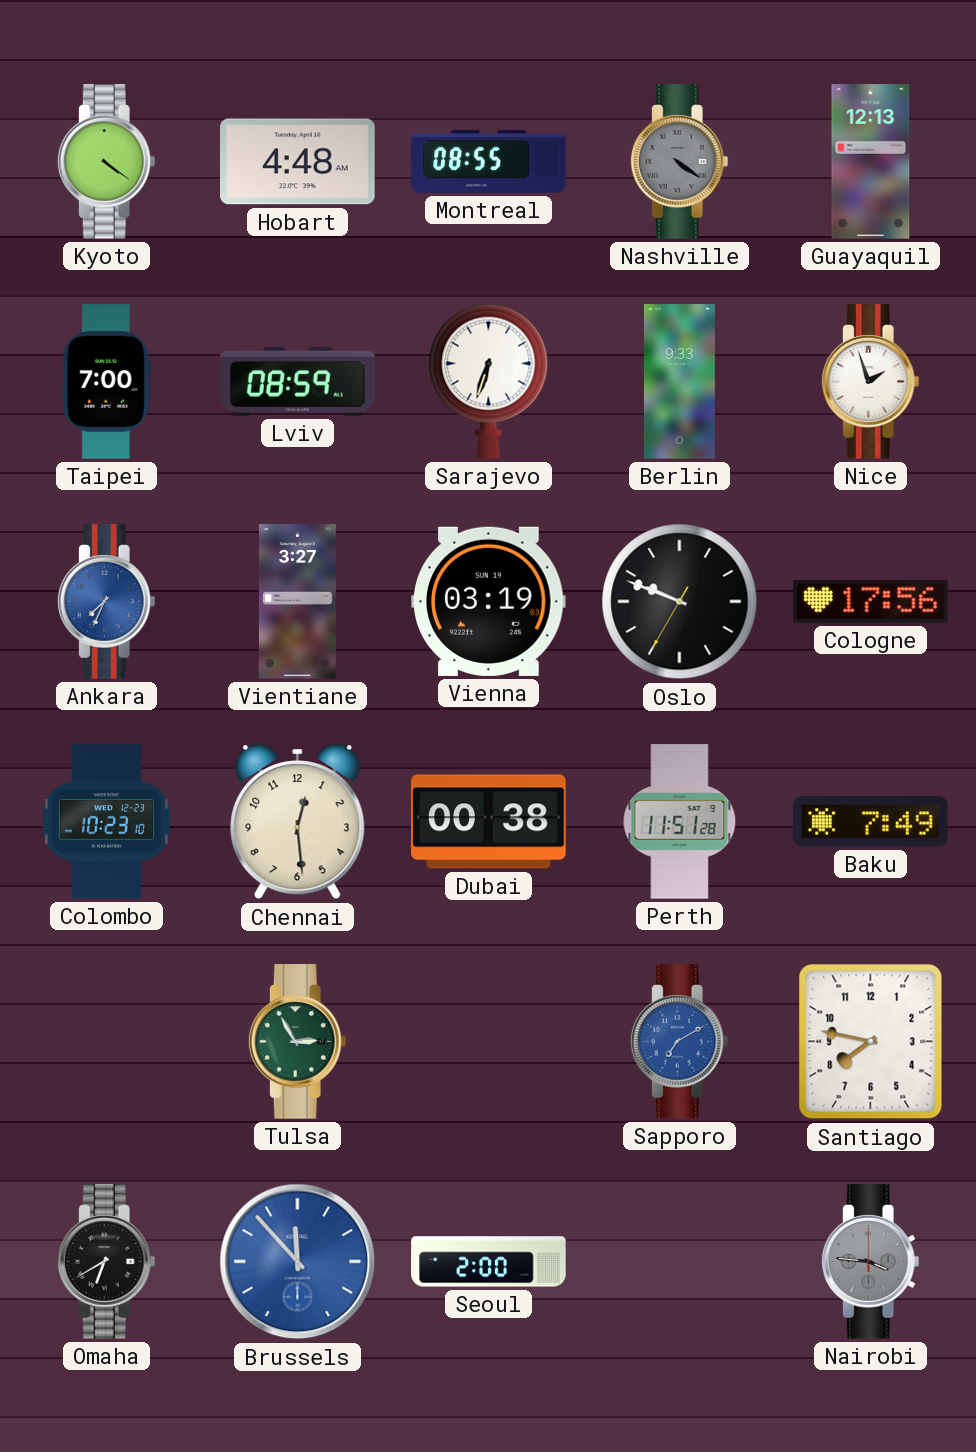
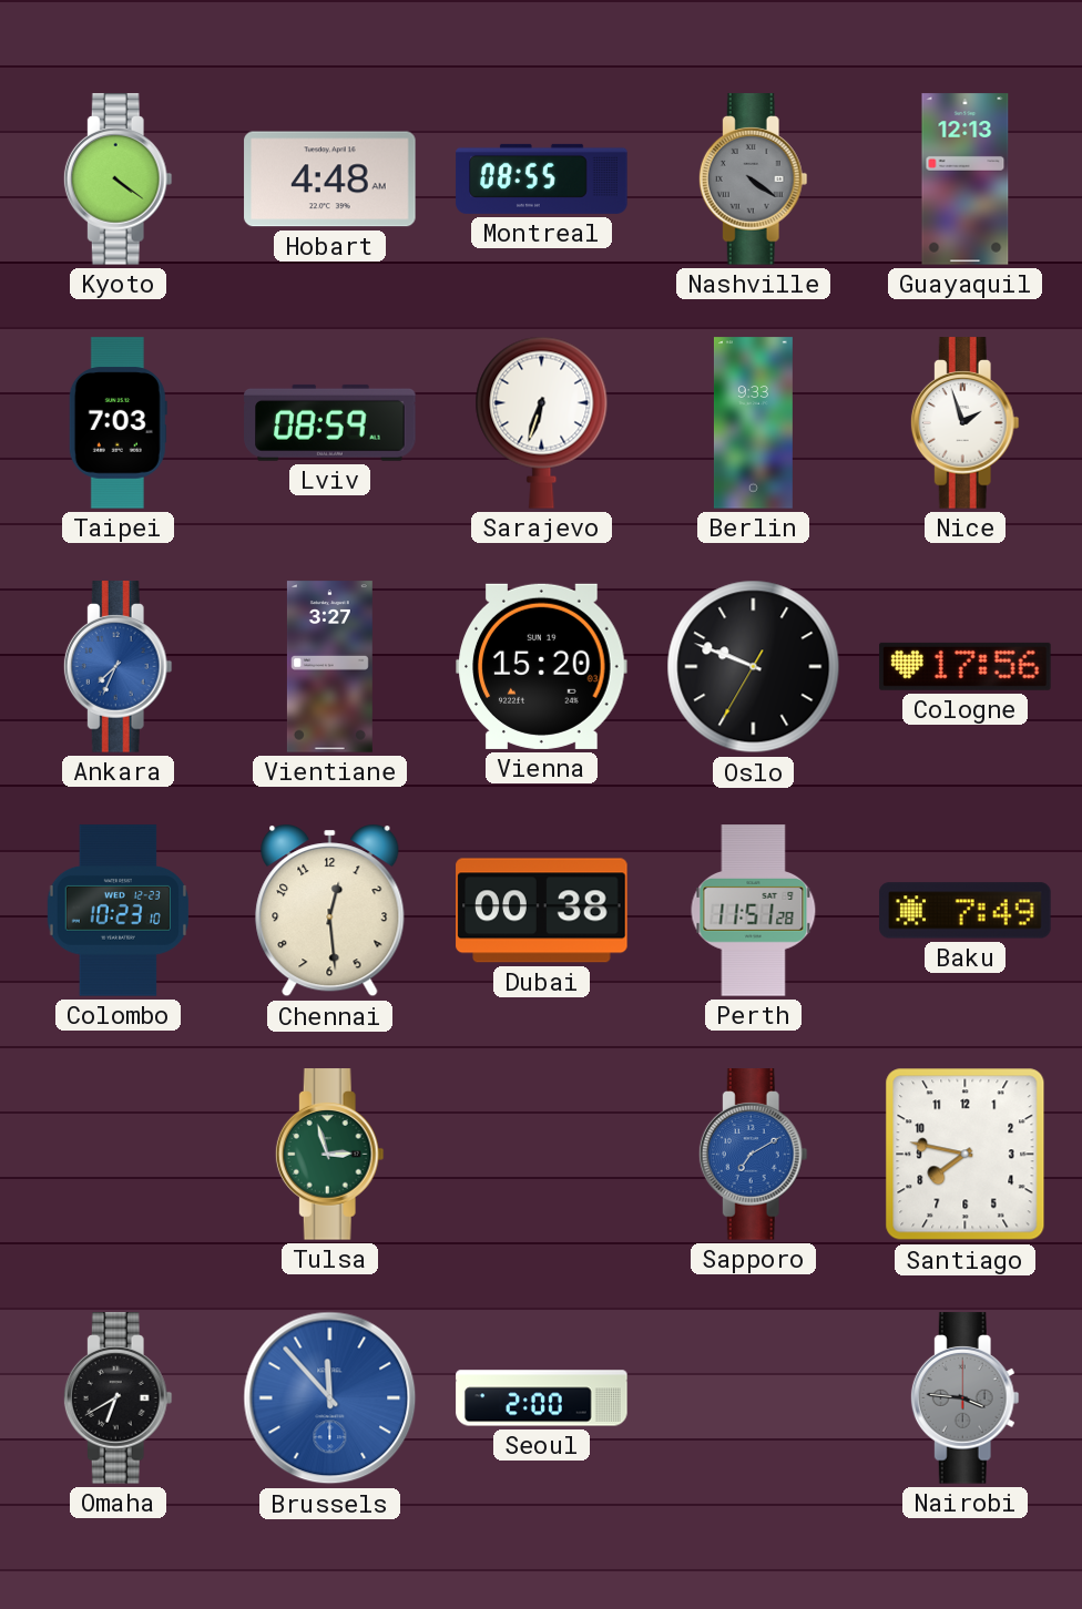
Taipei: 7:00 -> 7:03
Vienna: 03:19 -> 15:20
Tulsa: 2:55 -> 2:57
